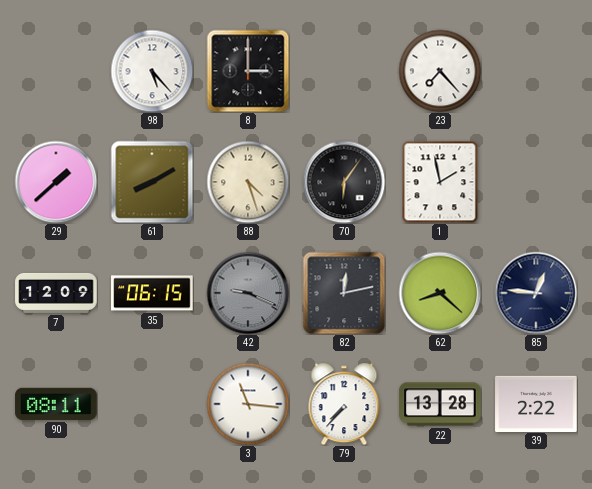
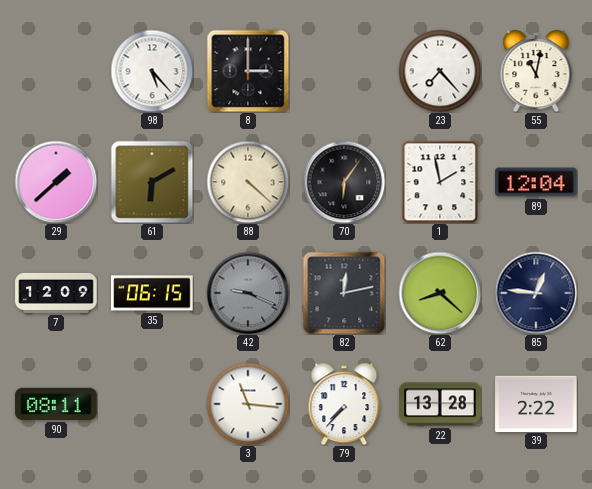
55: none -> 11:02
61: 8:10 -> 6:10
88: 4:27 -> 4:22
89: none -> 12:04
